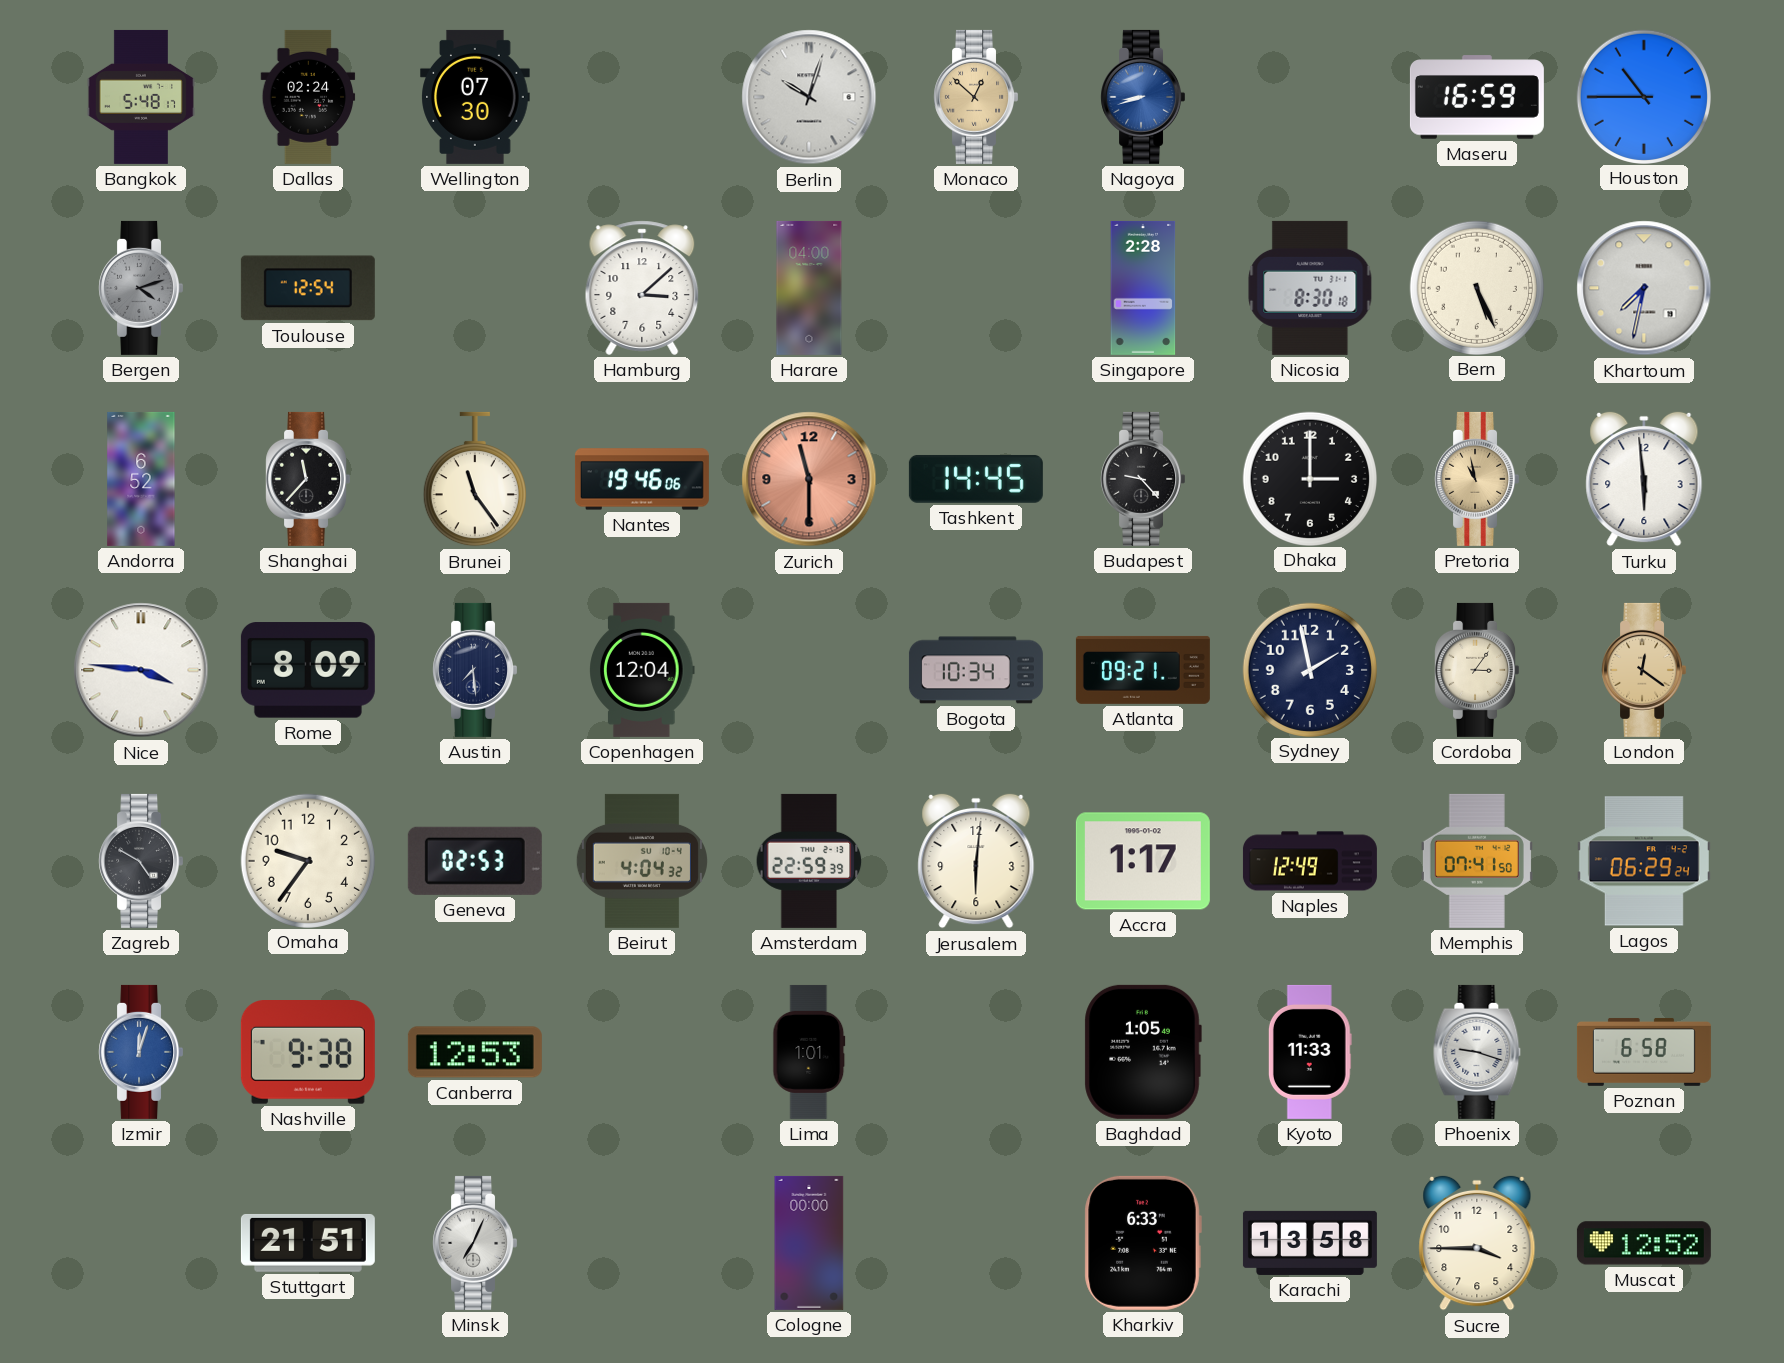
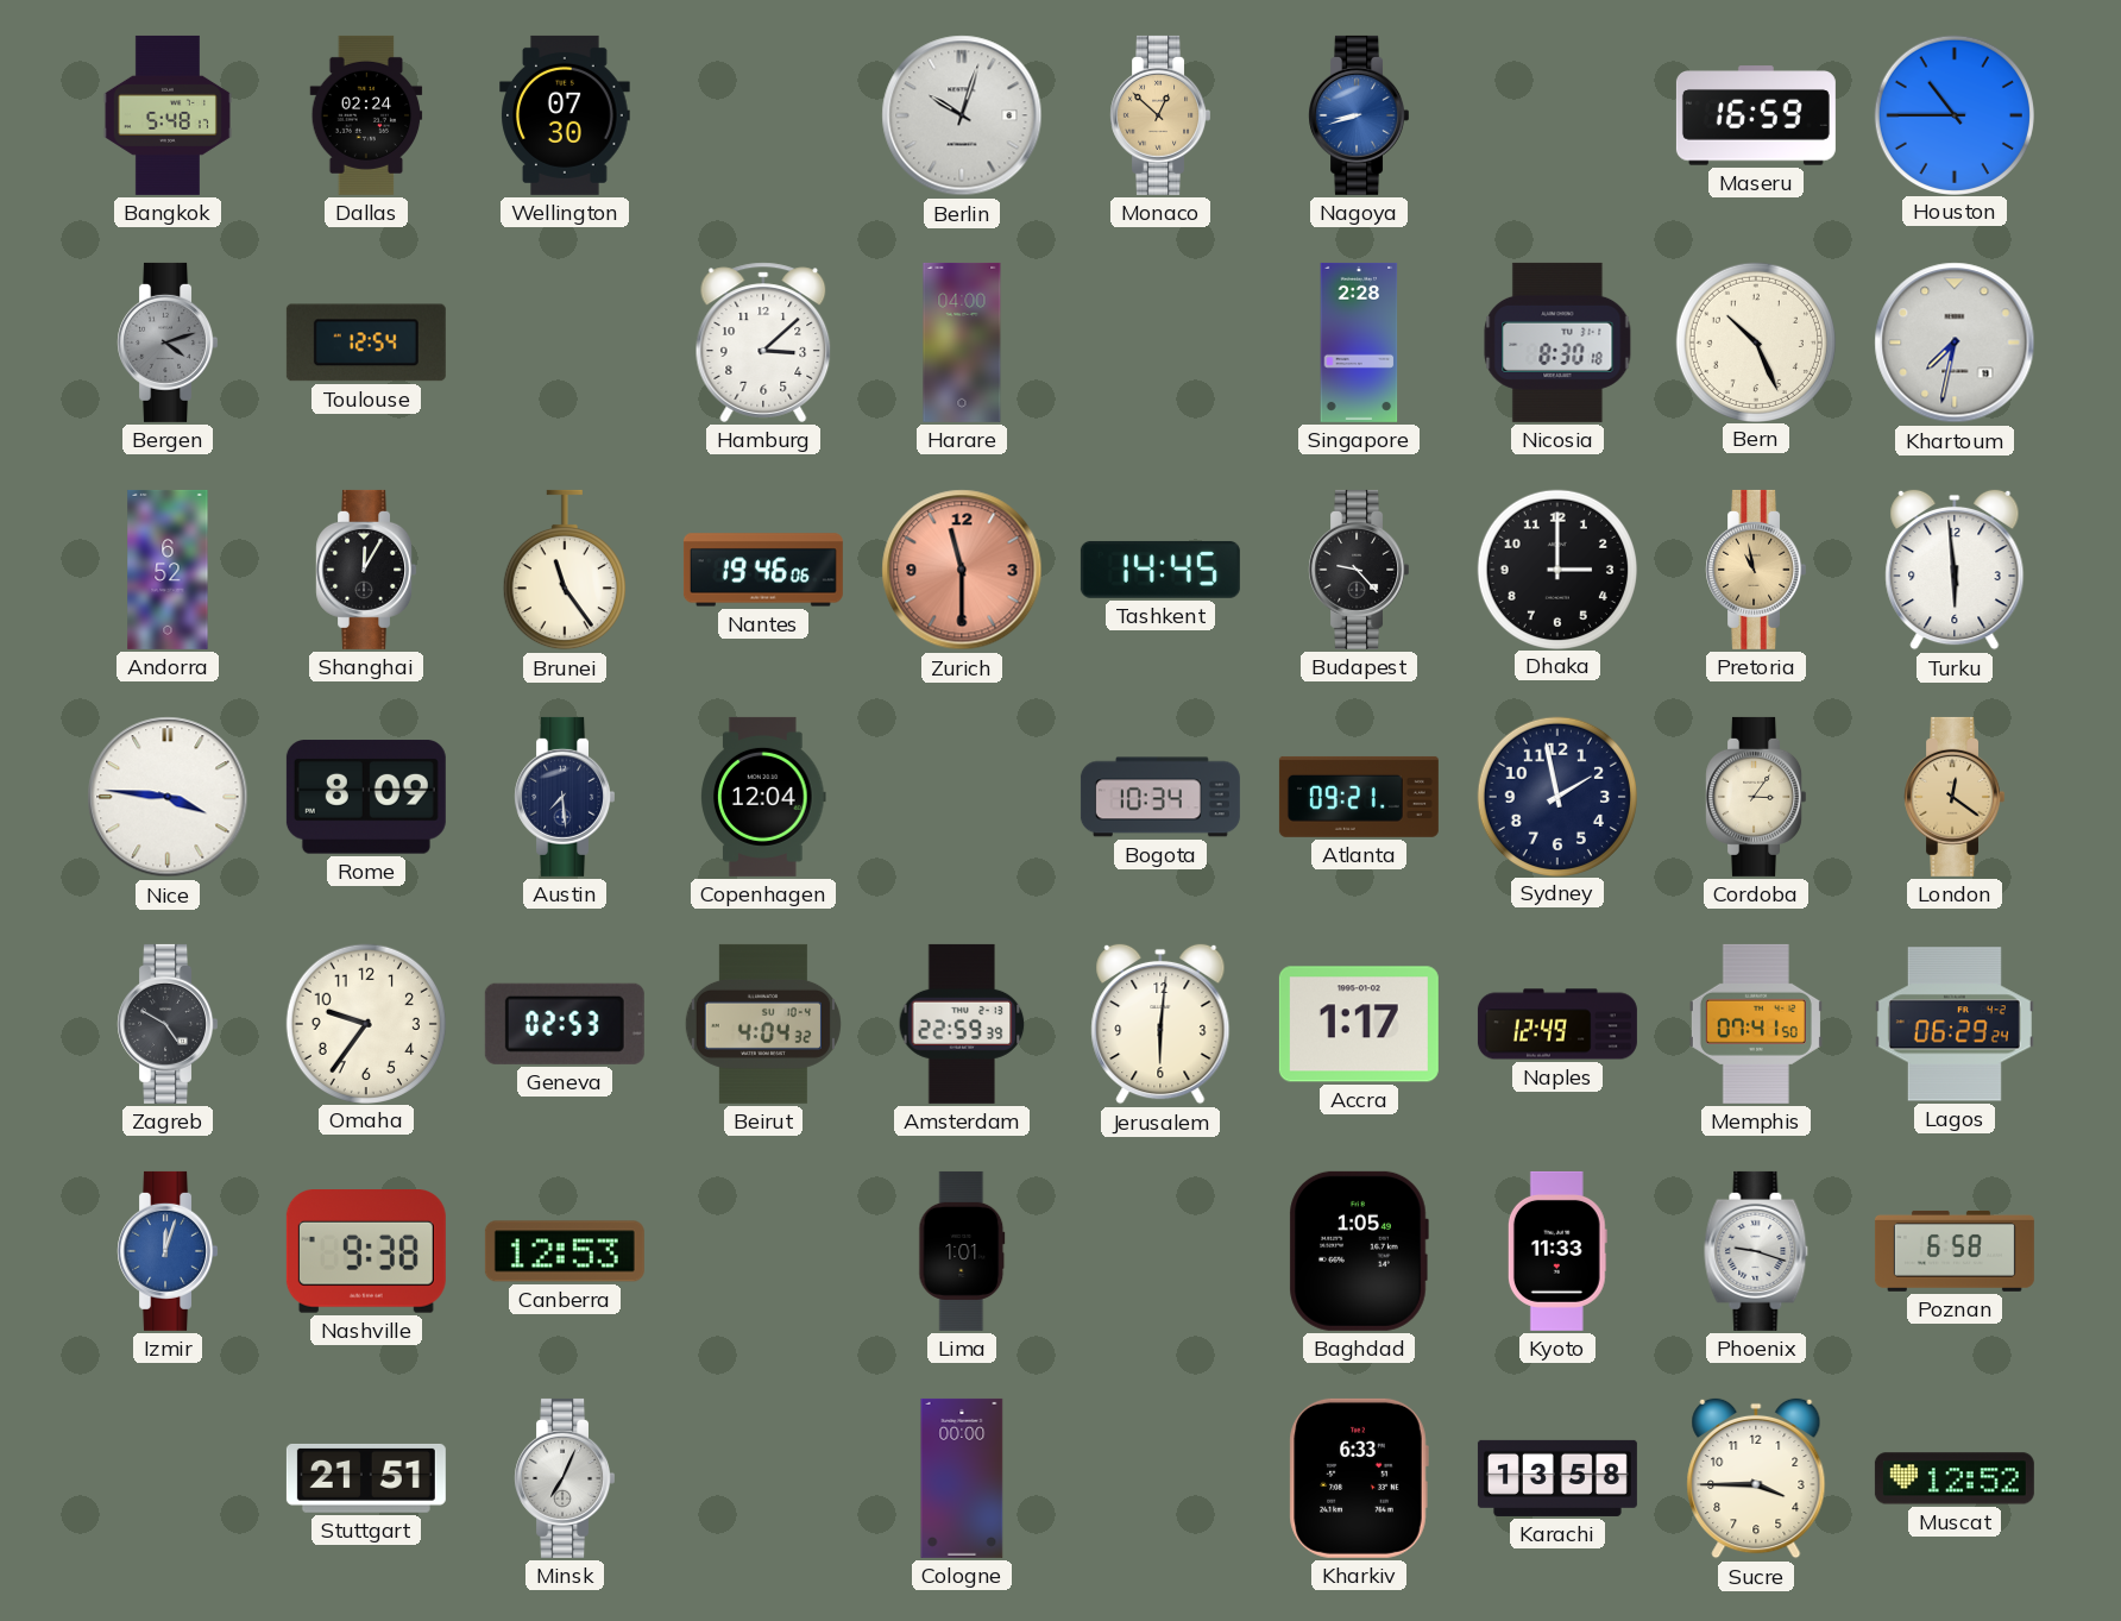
Bern: 5:26 -> 10:26
Shanghai: 11:37 -> 12:05
